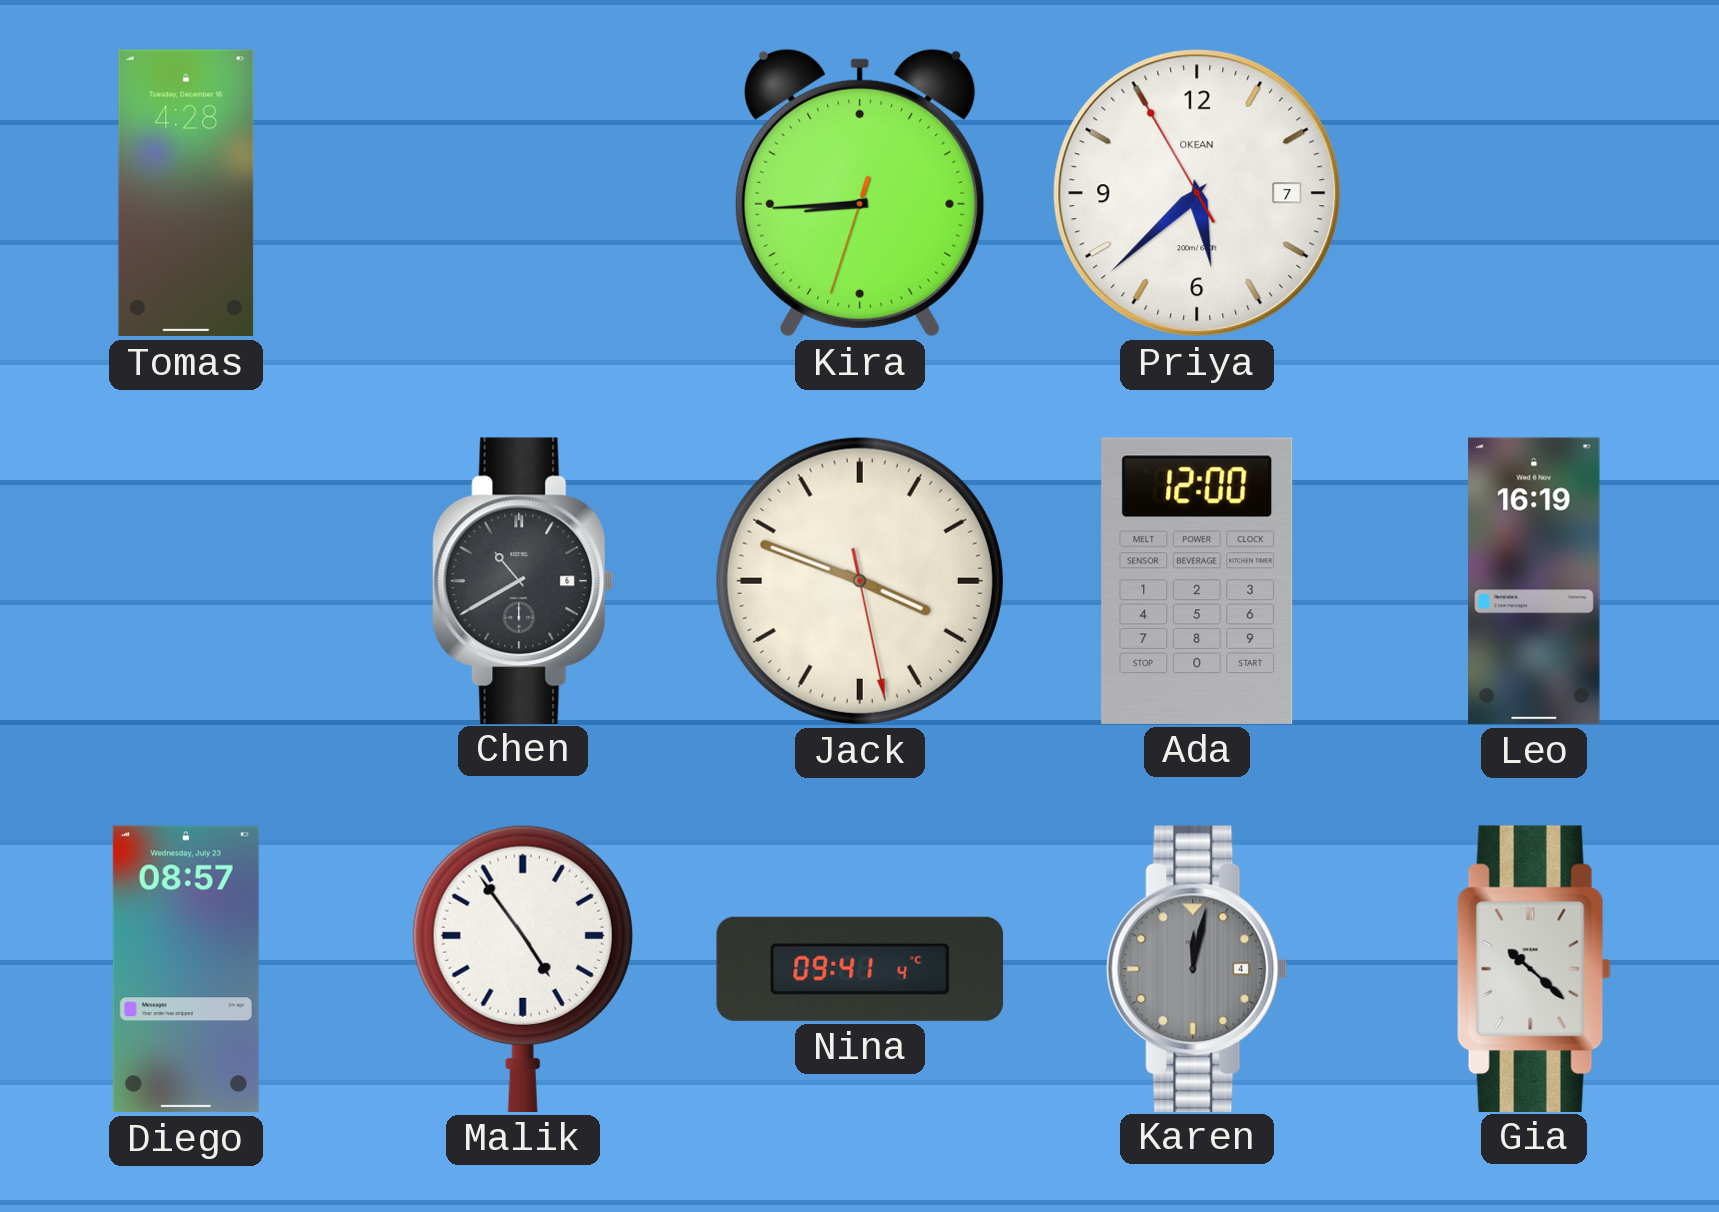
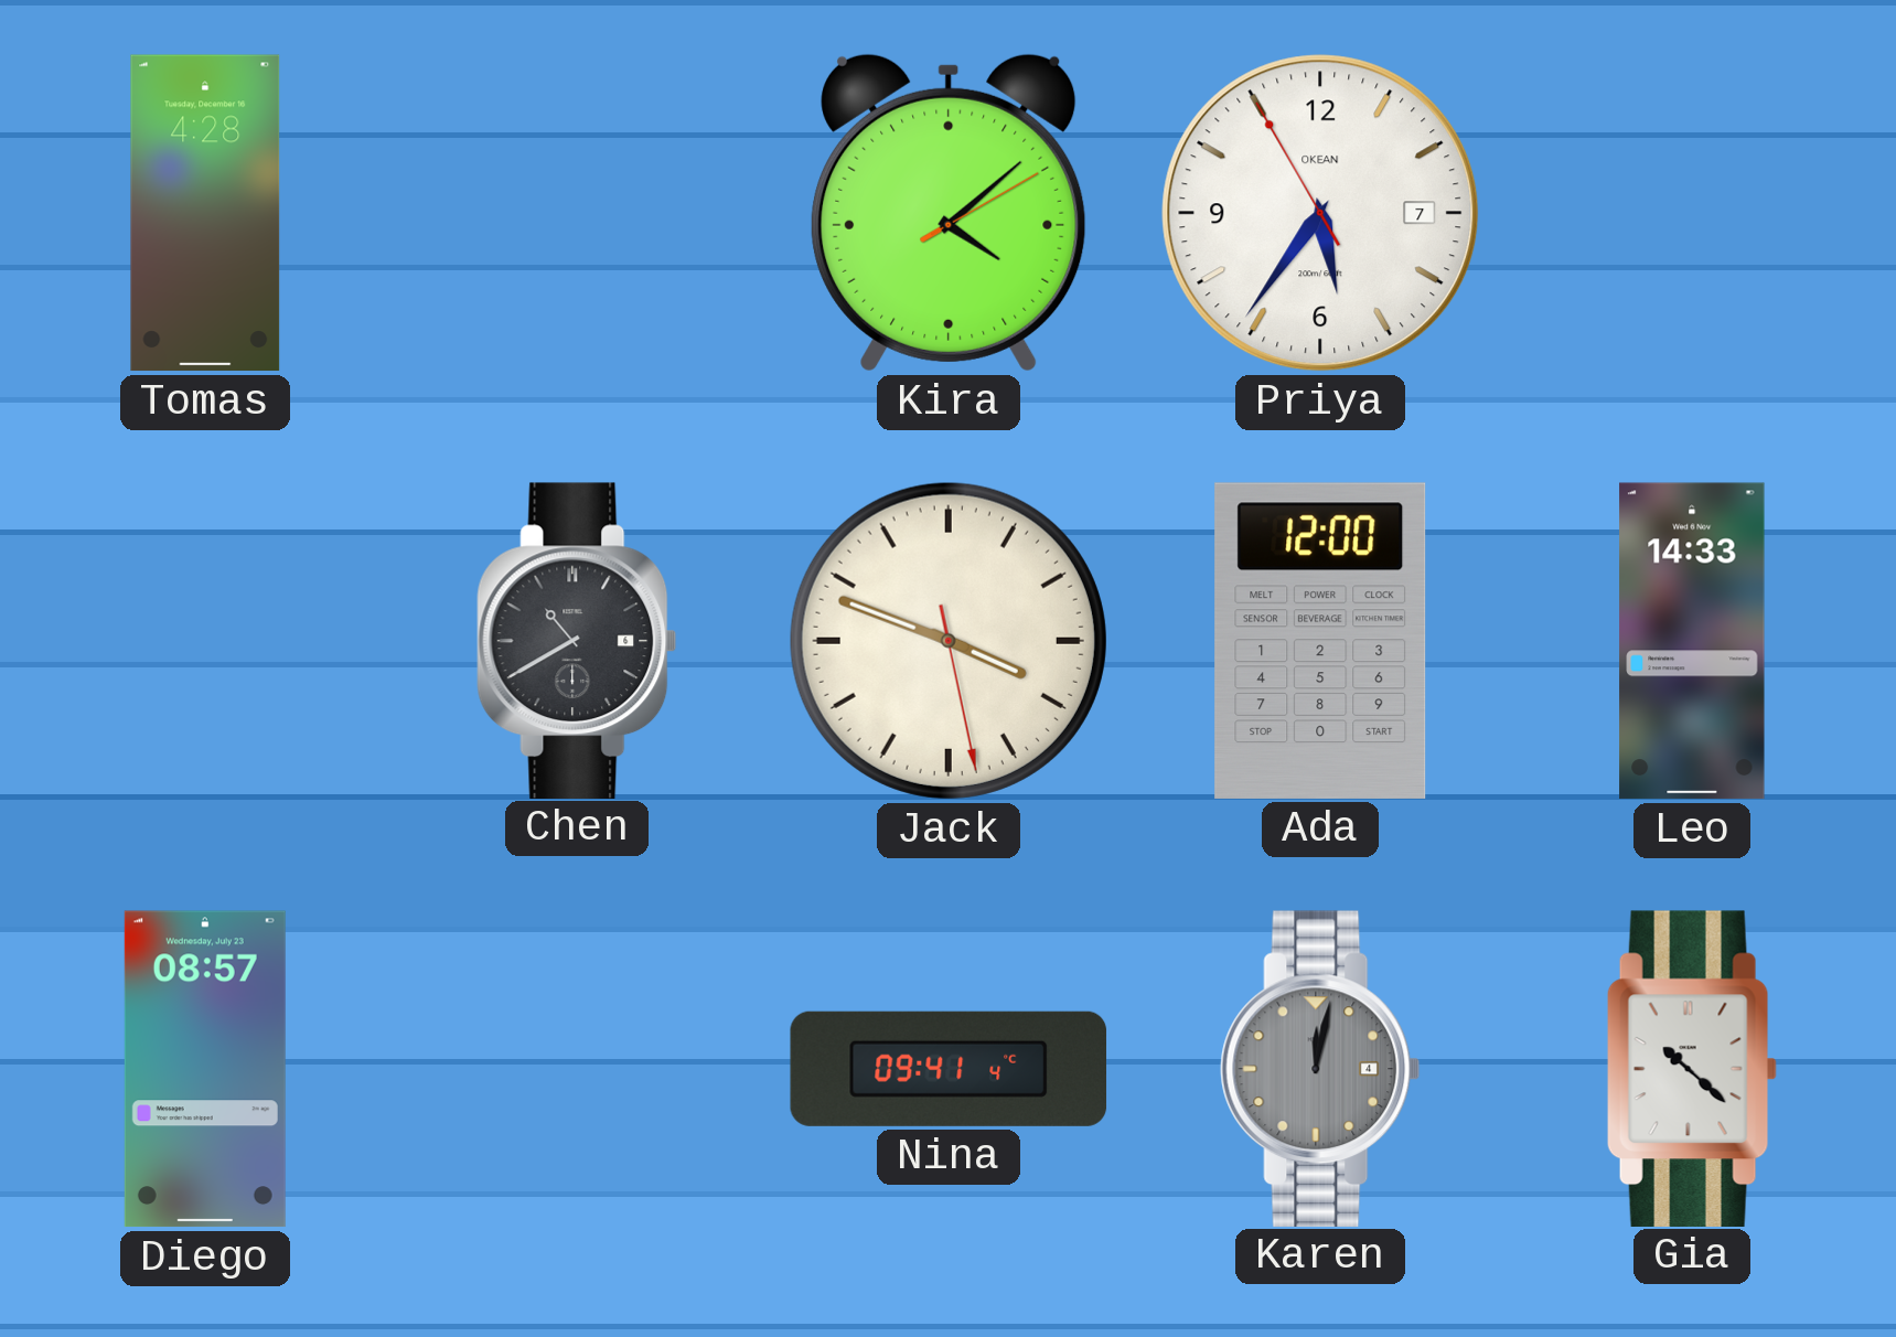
Kira: 8:44 -> 4:08
Priya: 5:37 -> 5:35
Leo: 16:19 -> 14:33
Malik: 4:54 -> none
